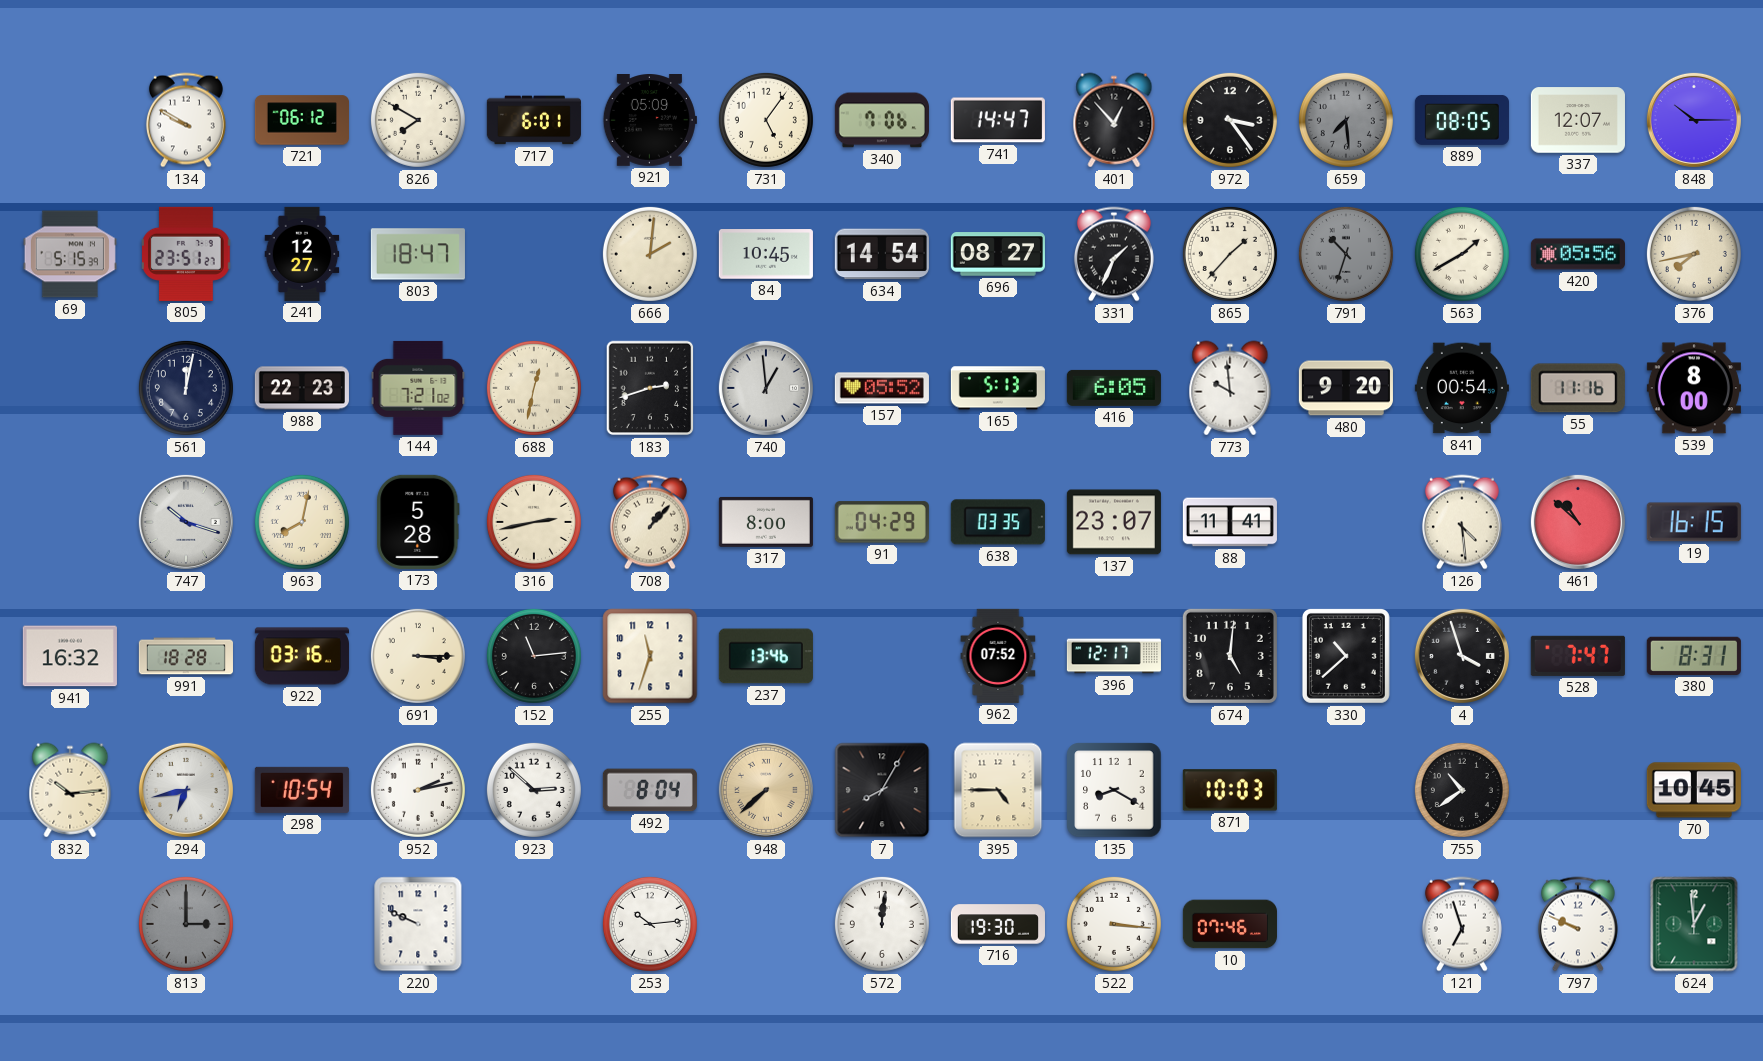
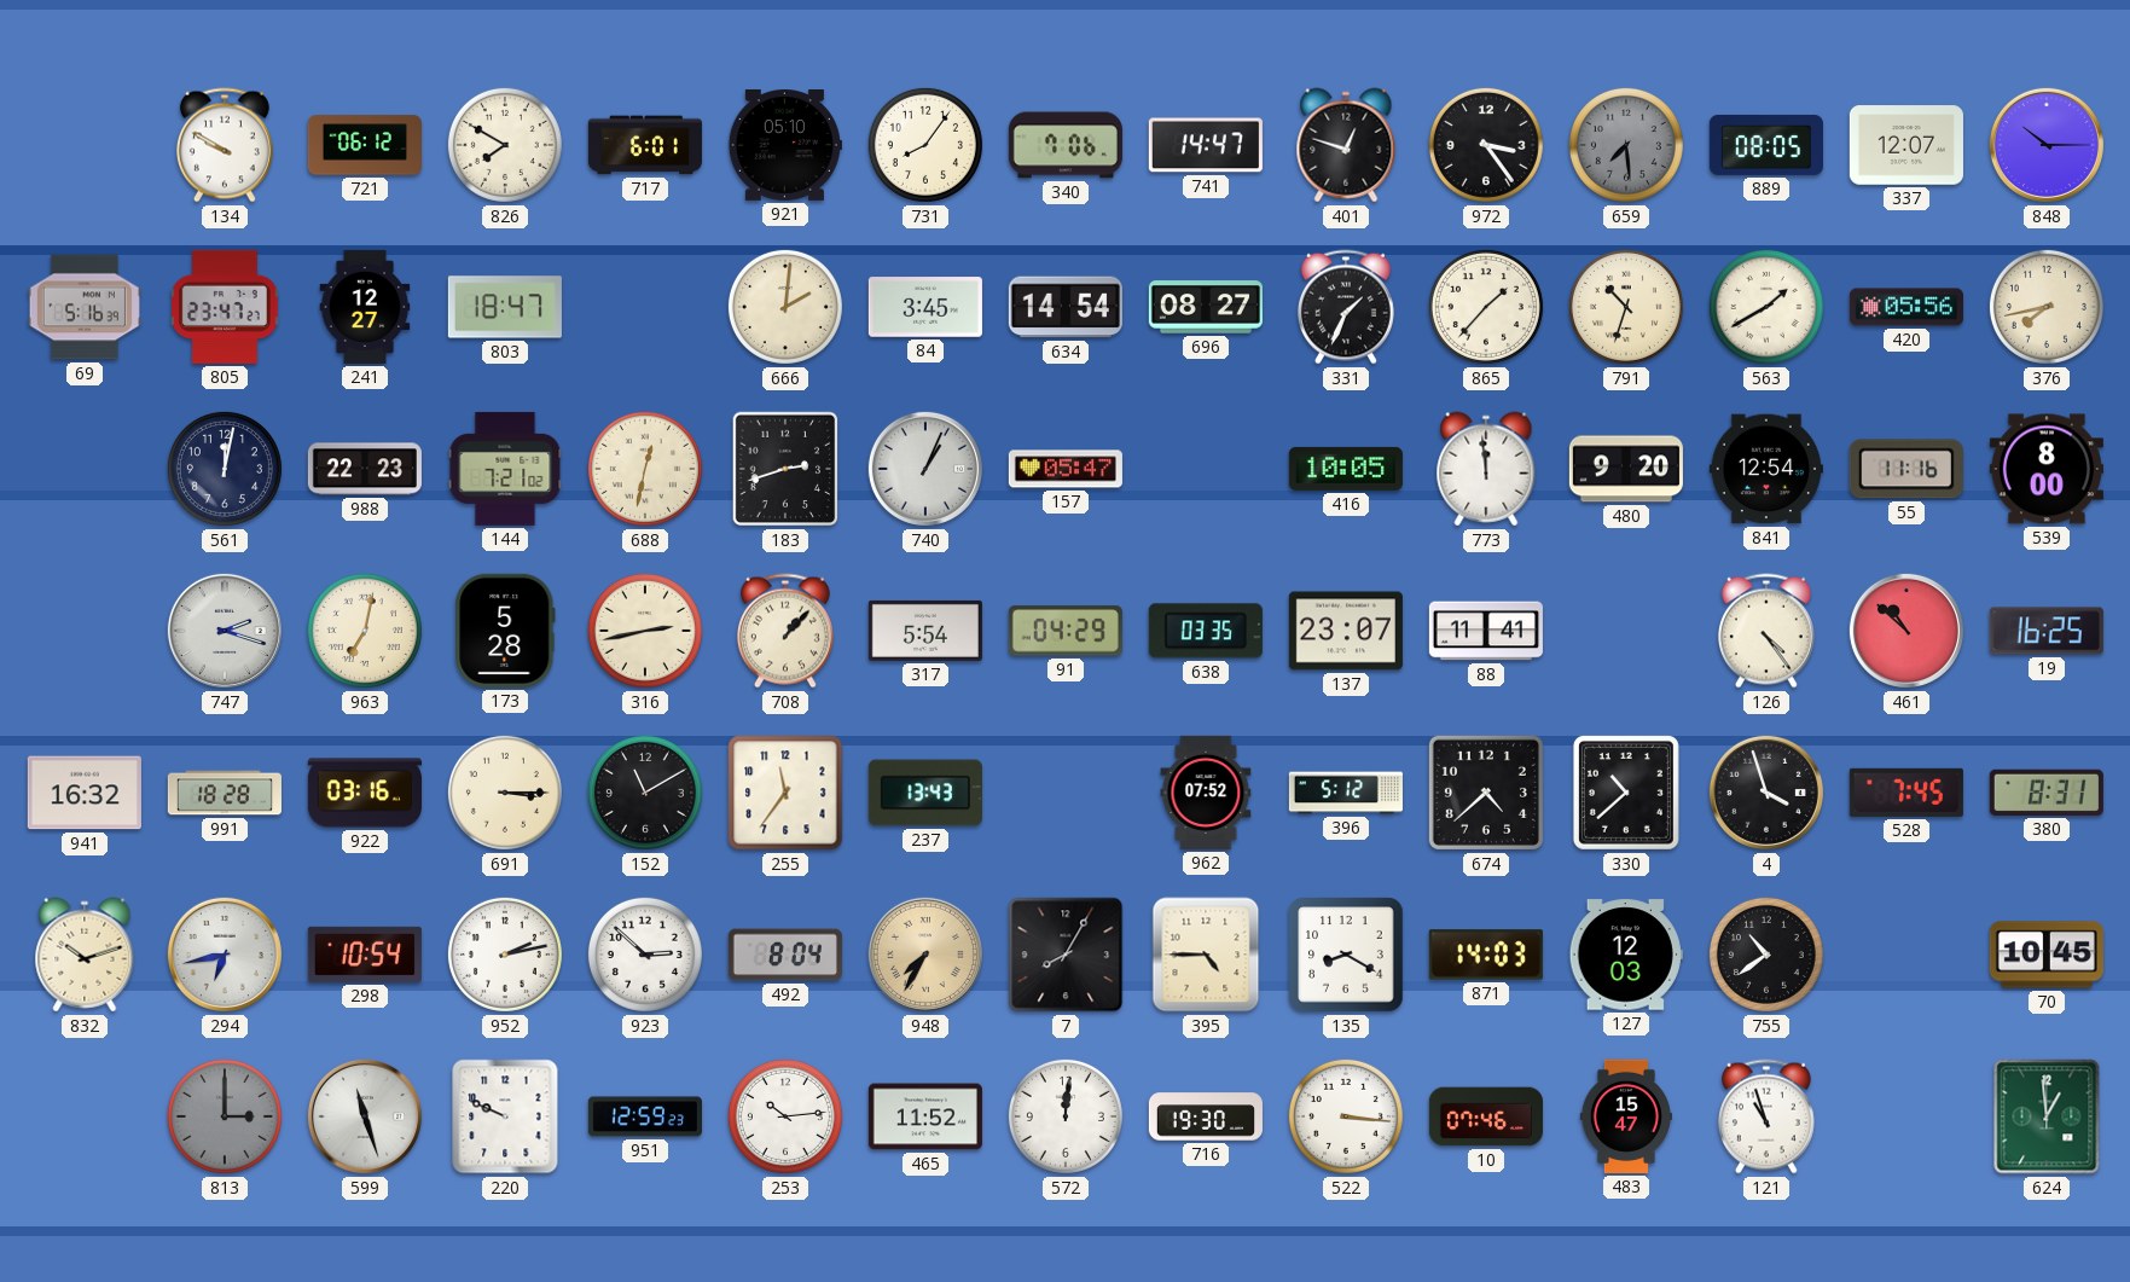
921: 05:09 -> 05:10
731: 5:06 -> 8:06
401: 12:53 -> 12:48
69: 5:15 -> 5:16
805: 23:51 -> 23:47
84: 10:45 -> 3:45
791 dial: grey -> cream
740: 12:59 -> 1:04
157: 05:52 -> 05:47
165: 5:13 -> none
416: 6:05 -> 10:05
773: 9:59 -> 11:59
841: 00:54 -> 12:54
747: 10:18 -> 2:18
963: 8:02 -> 7:02
317: 8:00 -> 5:54
126: 4:29 -> 4:24
19: 16:15 -> 16:25
152: 11:14 -> 11:10
255: 11:33 -> 11:36
237: 13:46 -> 13:43
396: 12:17 -> 5:12
674: 5:01 -> 4:38
528: 7:47 -> 7:45
832: 10:14 -> 10:12
948: 7:38 -> 7:35
871: 10:03 -> 14:03
127: none -> 12:03
599: none -> 11:27
951: none -> 12:59
465: none -> 11:52
483: none -> 15:47
121: 6:57 -> 10:57
797: 9:49 -> none
